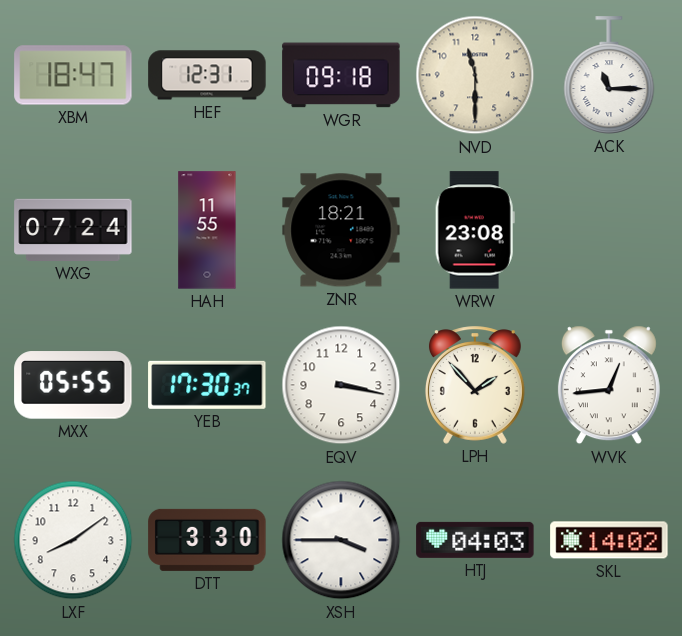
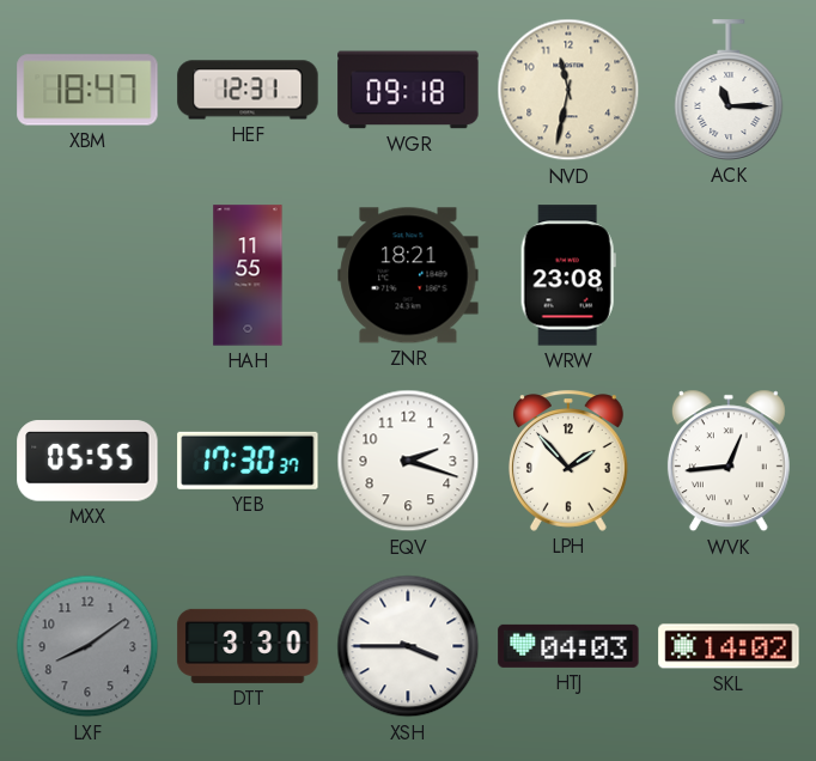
NVD: 11:30 -> 11:32
WXG: 07:24 -> none
EQV: 3:17 -> 2:18
LXF dial: white -> grey
